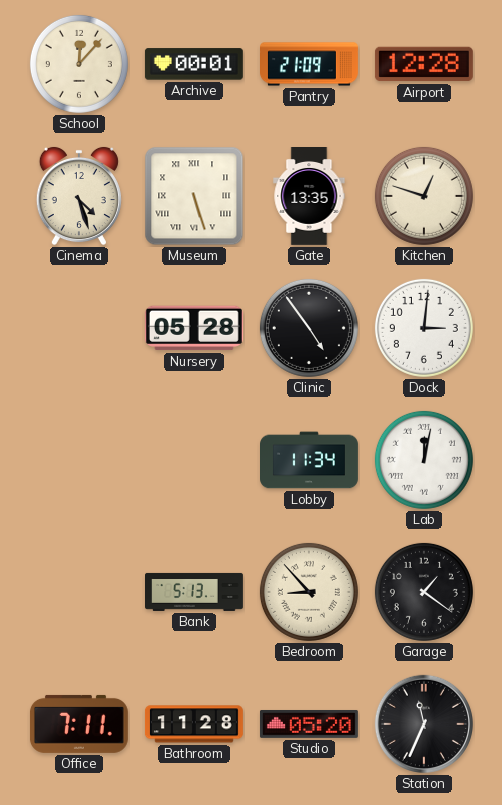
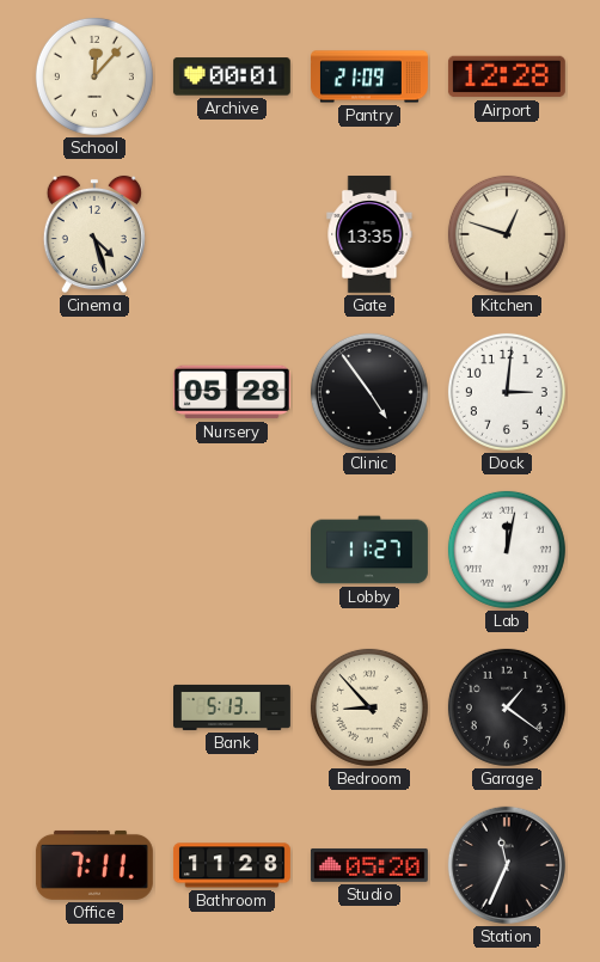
Museum: 5:27 -> none
Lobby: 11:34 -> 11:27
